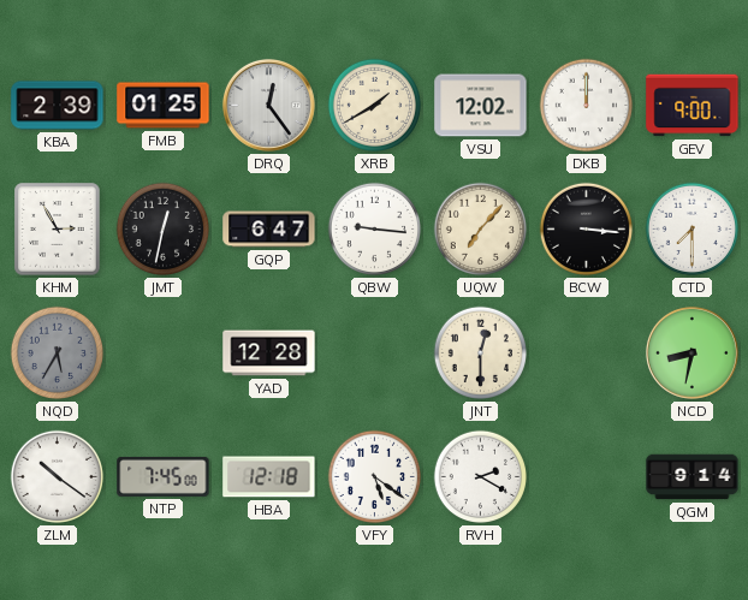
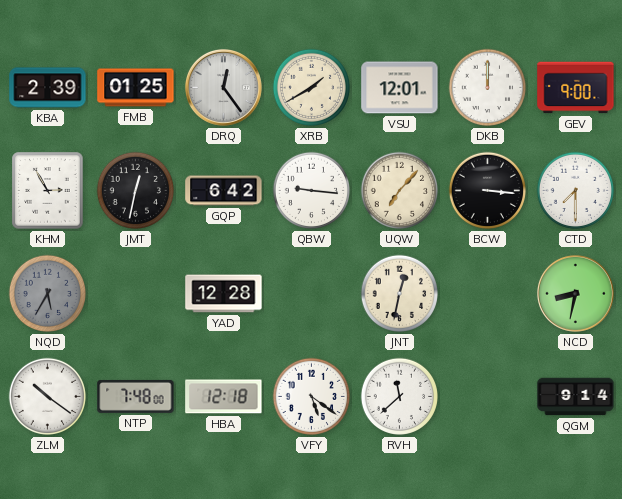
VSU: 12:02 -> 12:01
GQP: 6:47 -> 6:42
JNT: 12:30 -> 12:32
NTP: 7:45 -> 7:48
RVH: 2:20 -> 11:38
